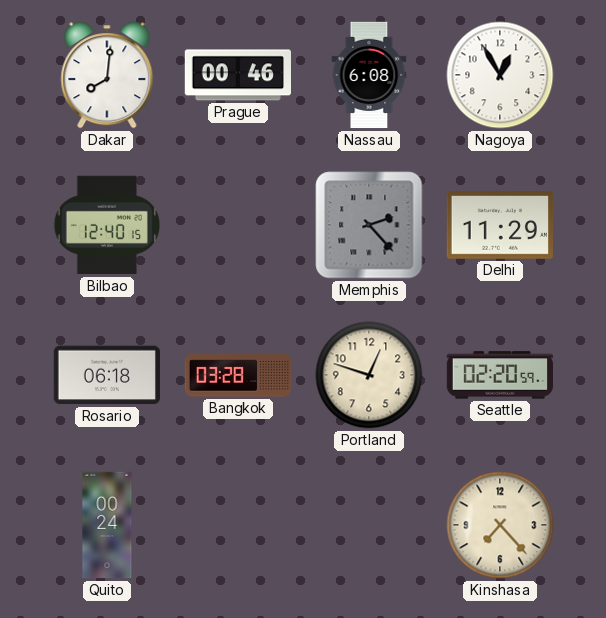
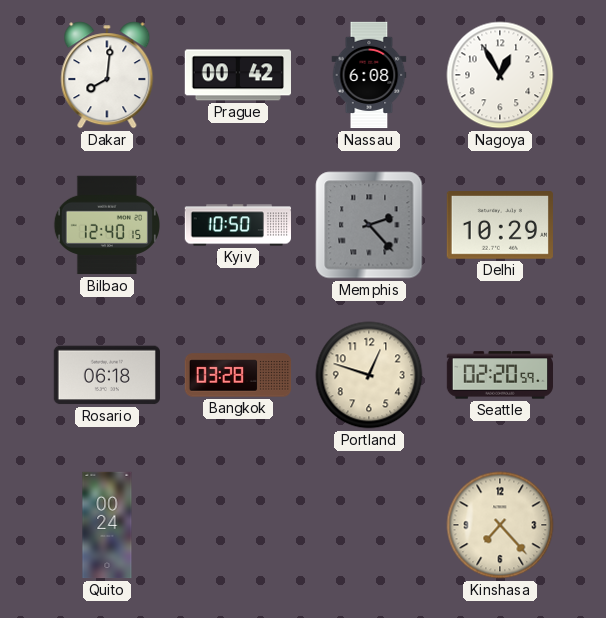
Prague: 00:46 -> 00:42
Kyiv: none -> 10:50
Delhi: 11:29 -> 10:29
